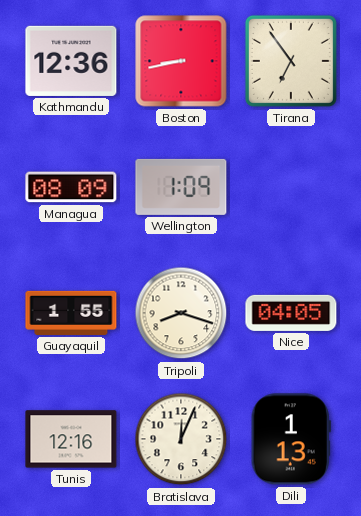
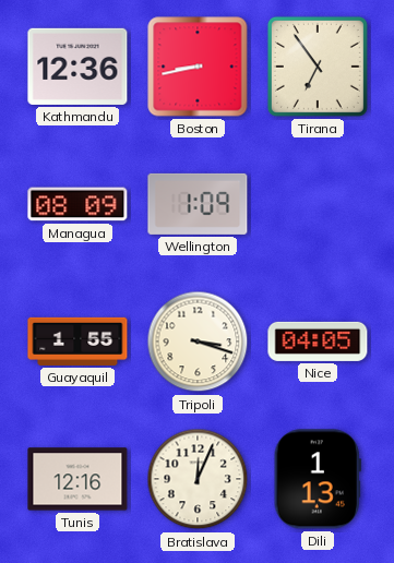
Tripoli: 8:18 -> 3:18
